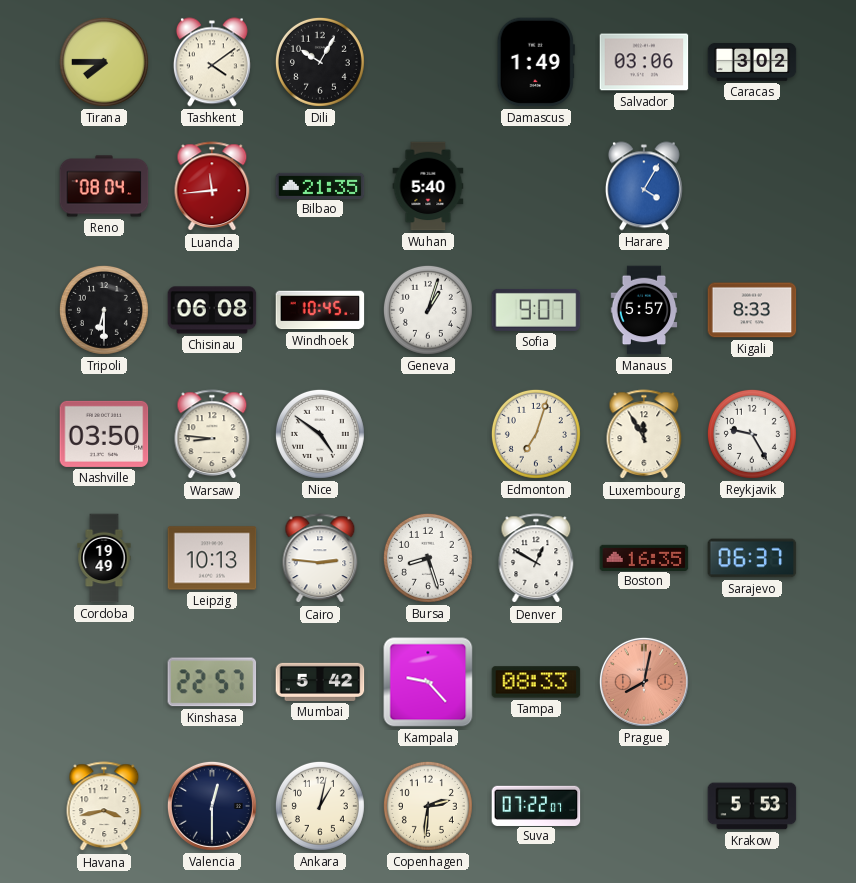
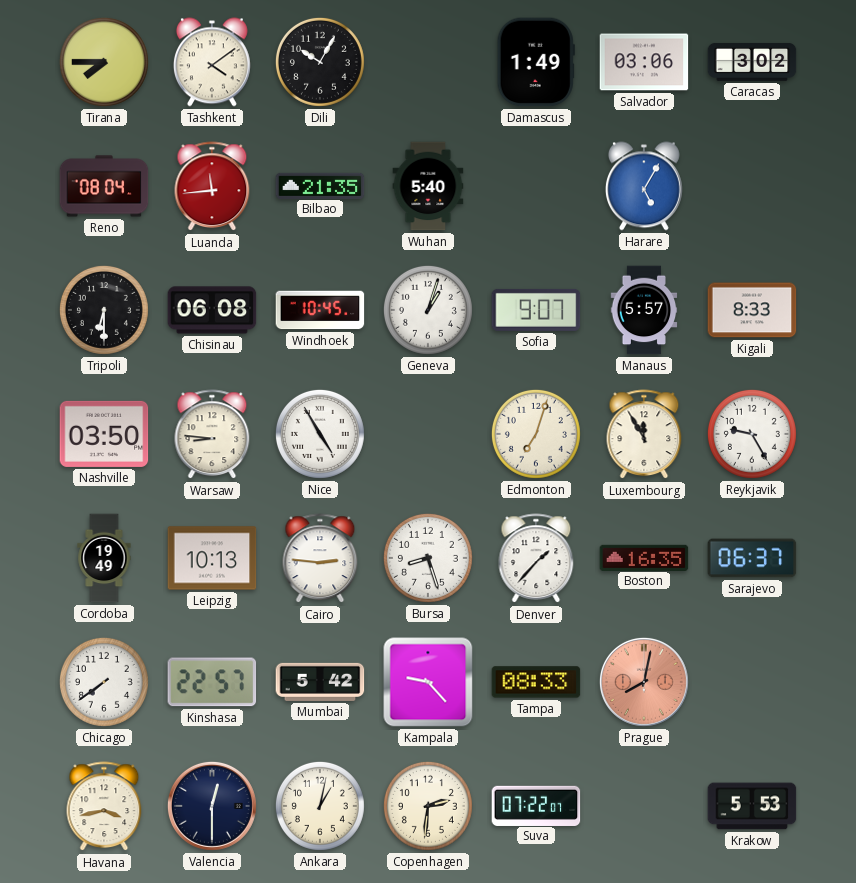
Harare: 4:05 -> 5:05
Nice: 4:51 -> 4:55
Denver: 12:50 -> 1:37
Chicago: none -> 7:39
